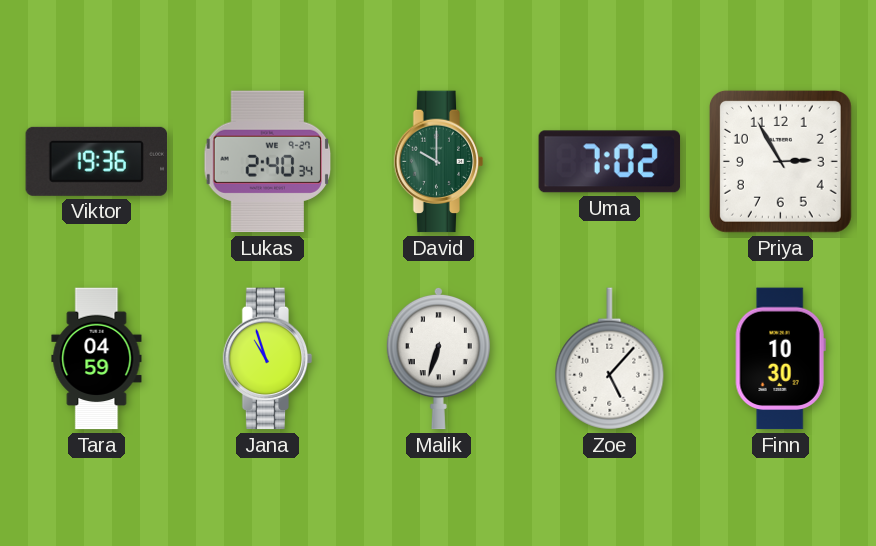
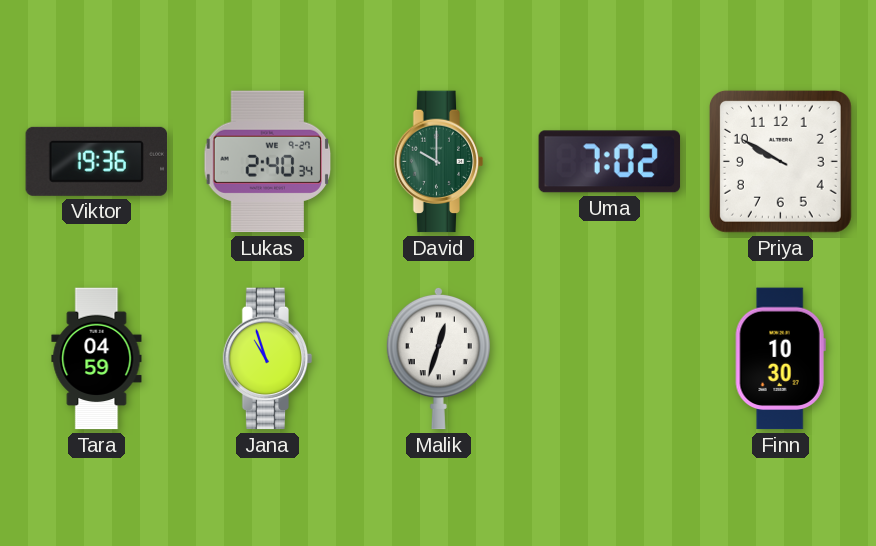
Priya: 2:55 -> 9:50
Malik: 6:33 -> 12:33
Zoe: 5:07 -> none
